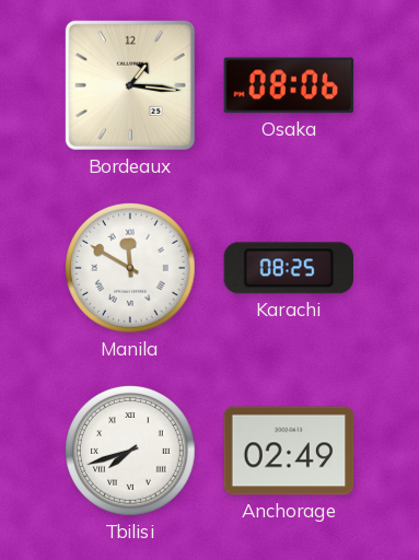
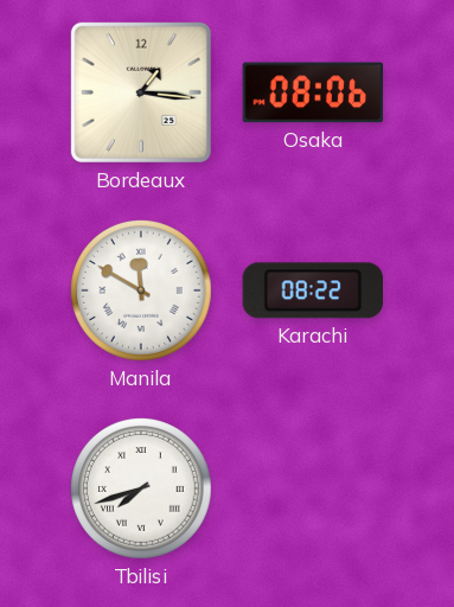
Karachi: 08:25 -> 08:22
Anchorage: 02:49 -> none
